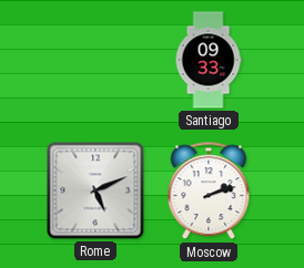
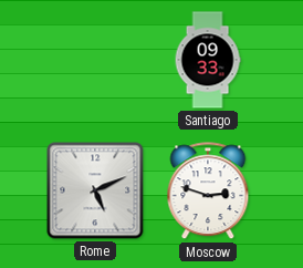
Moscow: 2:12 -> 2:48
